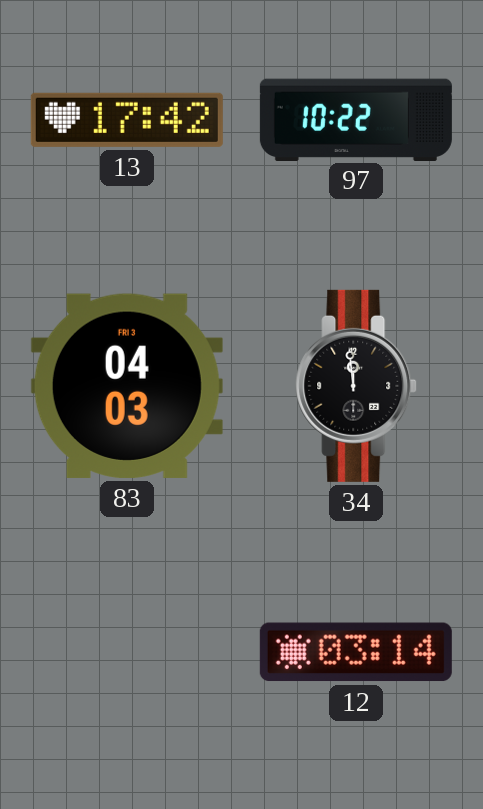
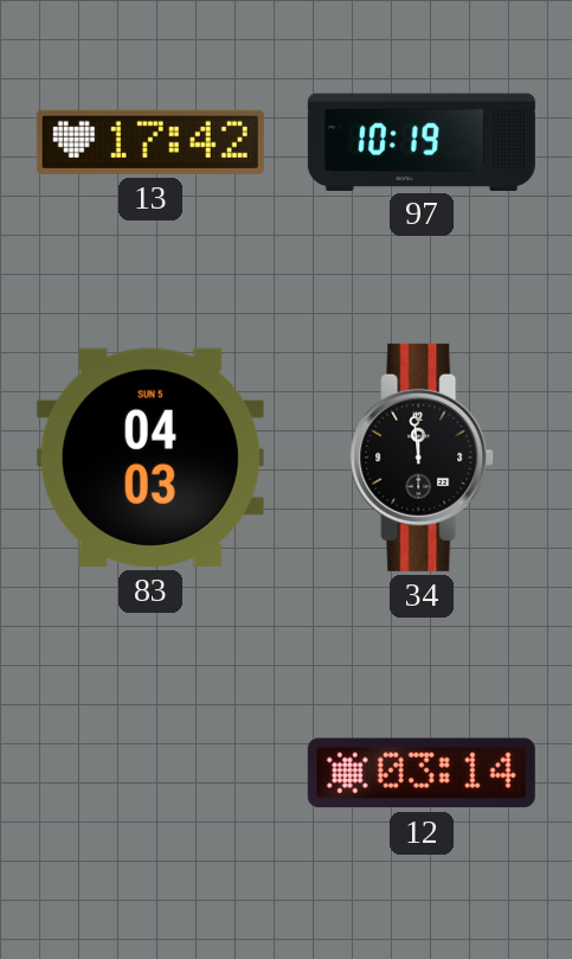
97: 10:22 -> 10:19
83 date: FRI 3 -> SUN 5
